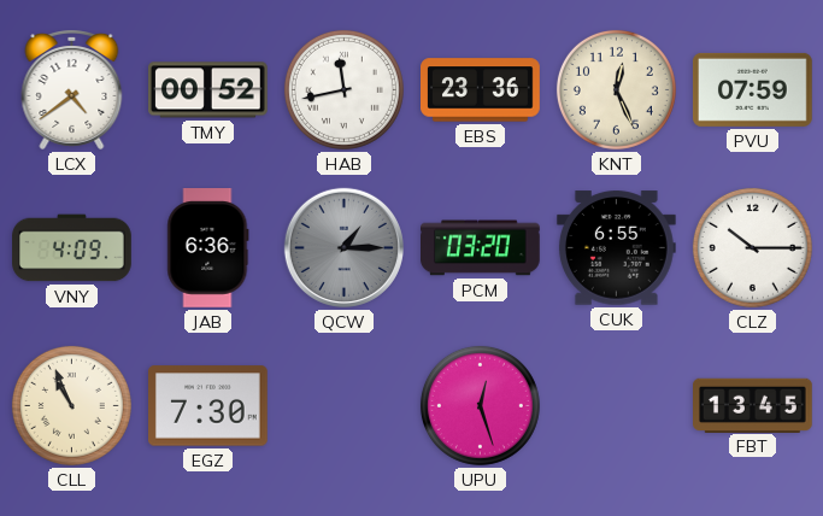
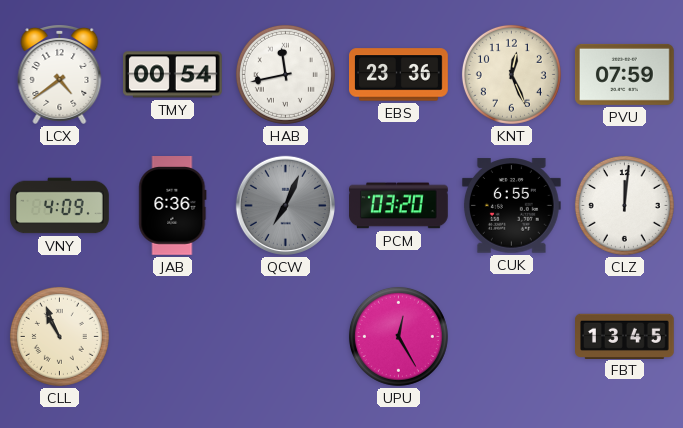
TMY: 00:52 -> 00:54
QCW: 1:15 -> 7:04
CLZ: 10:15 -> 12:01
EGZ: 7:30 -> none
UPU: 12:27 -> 12:25
